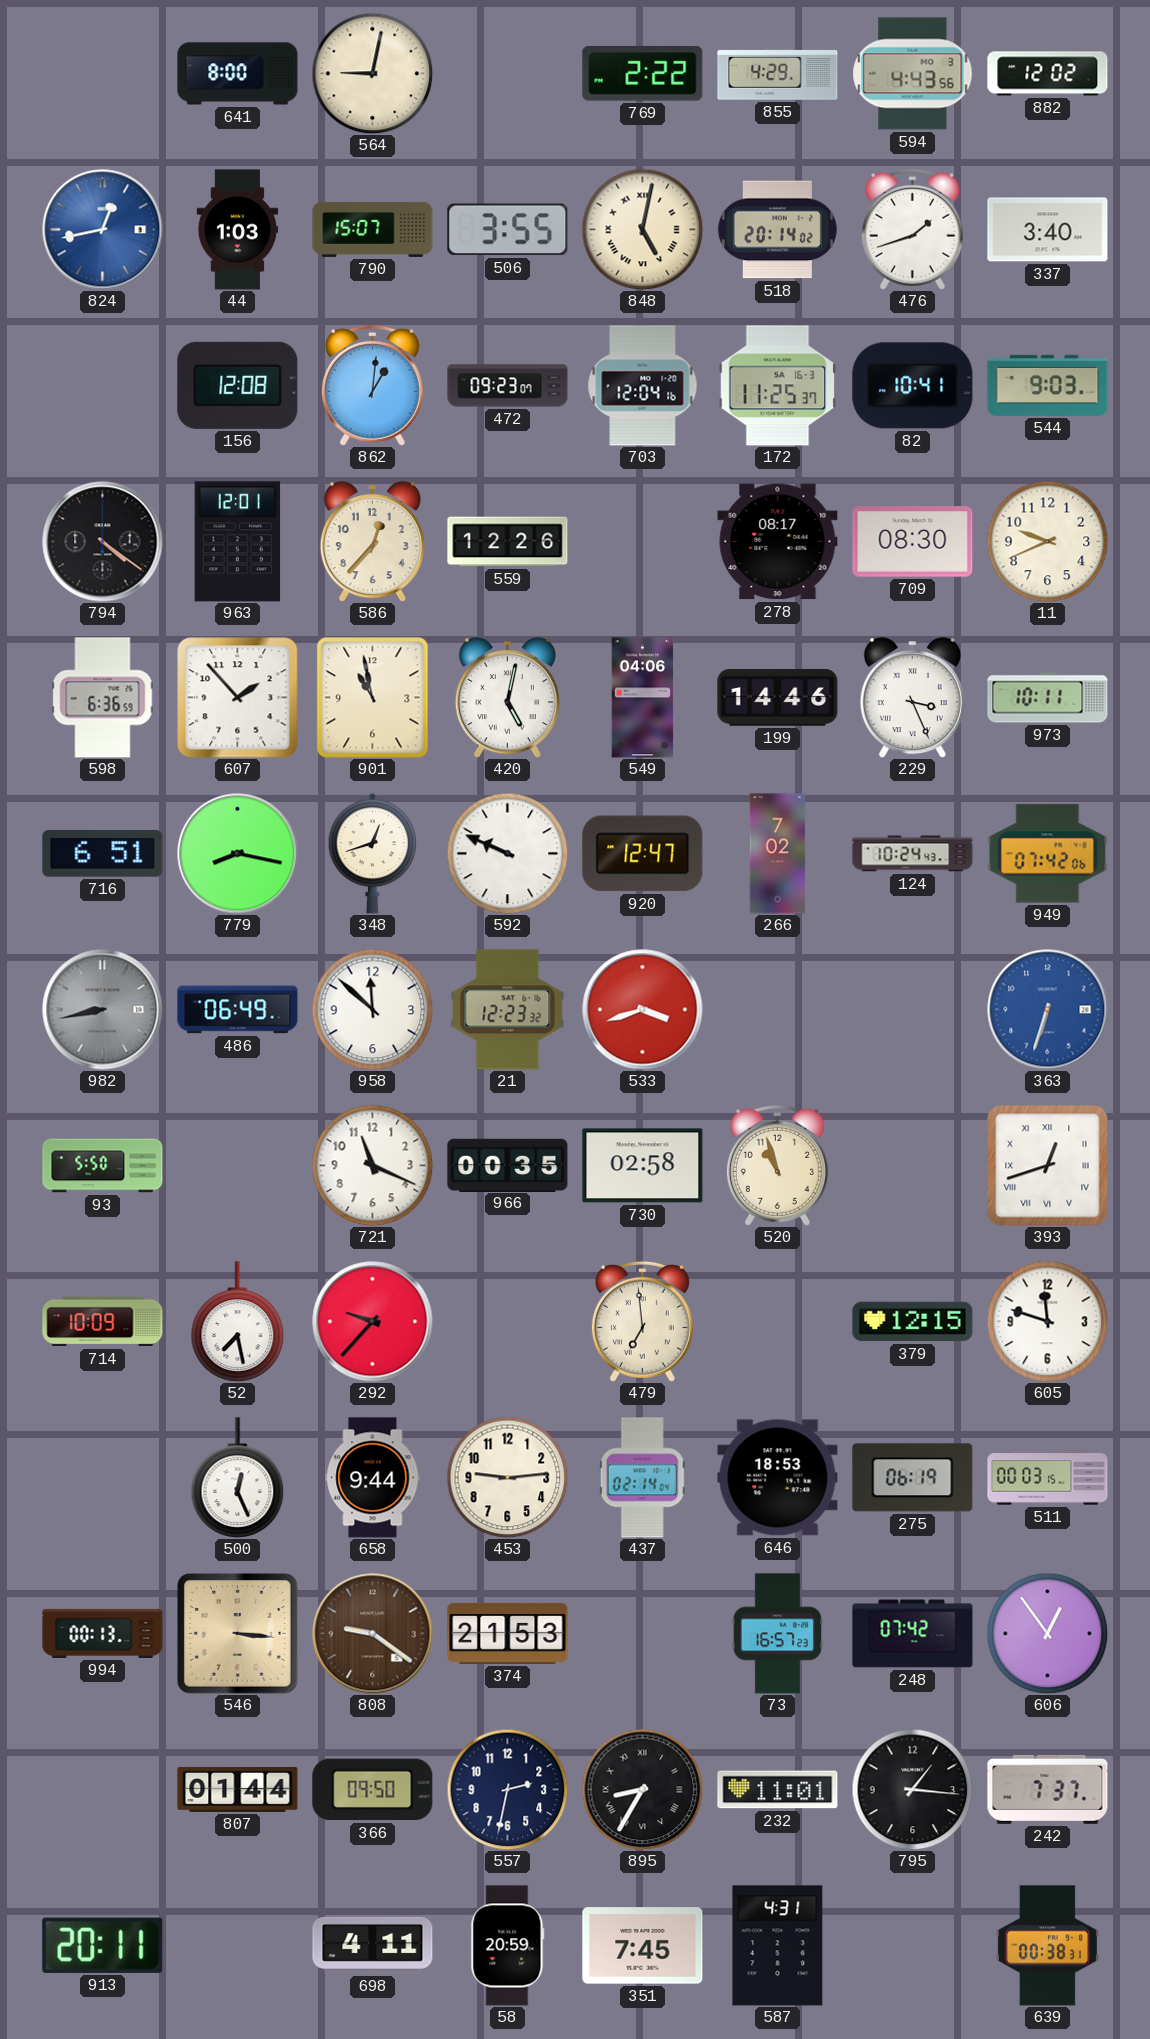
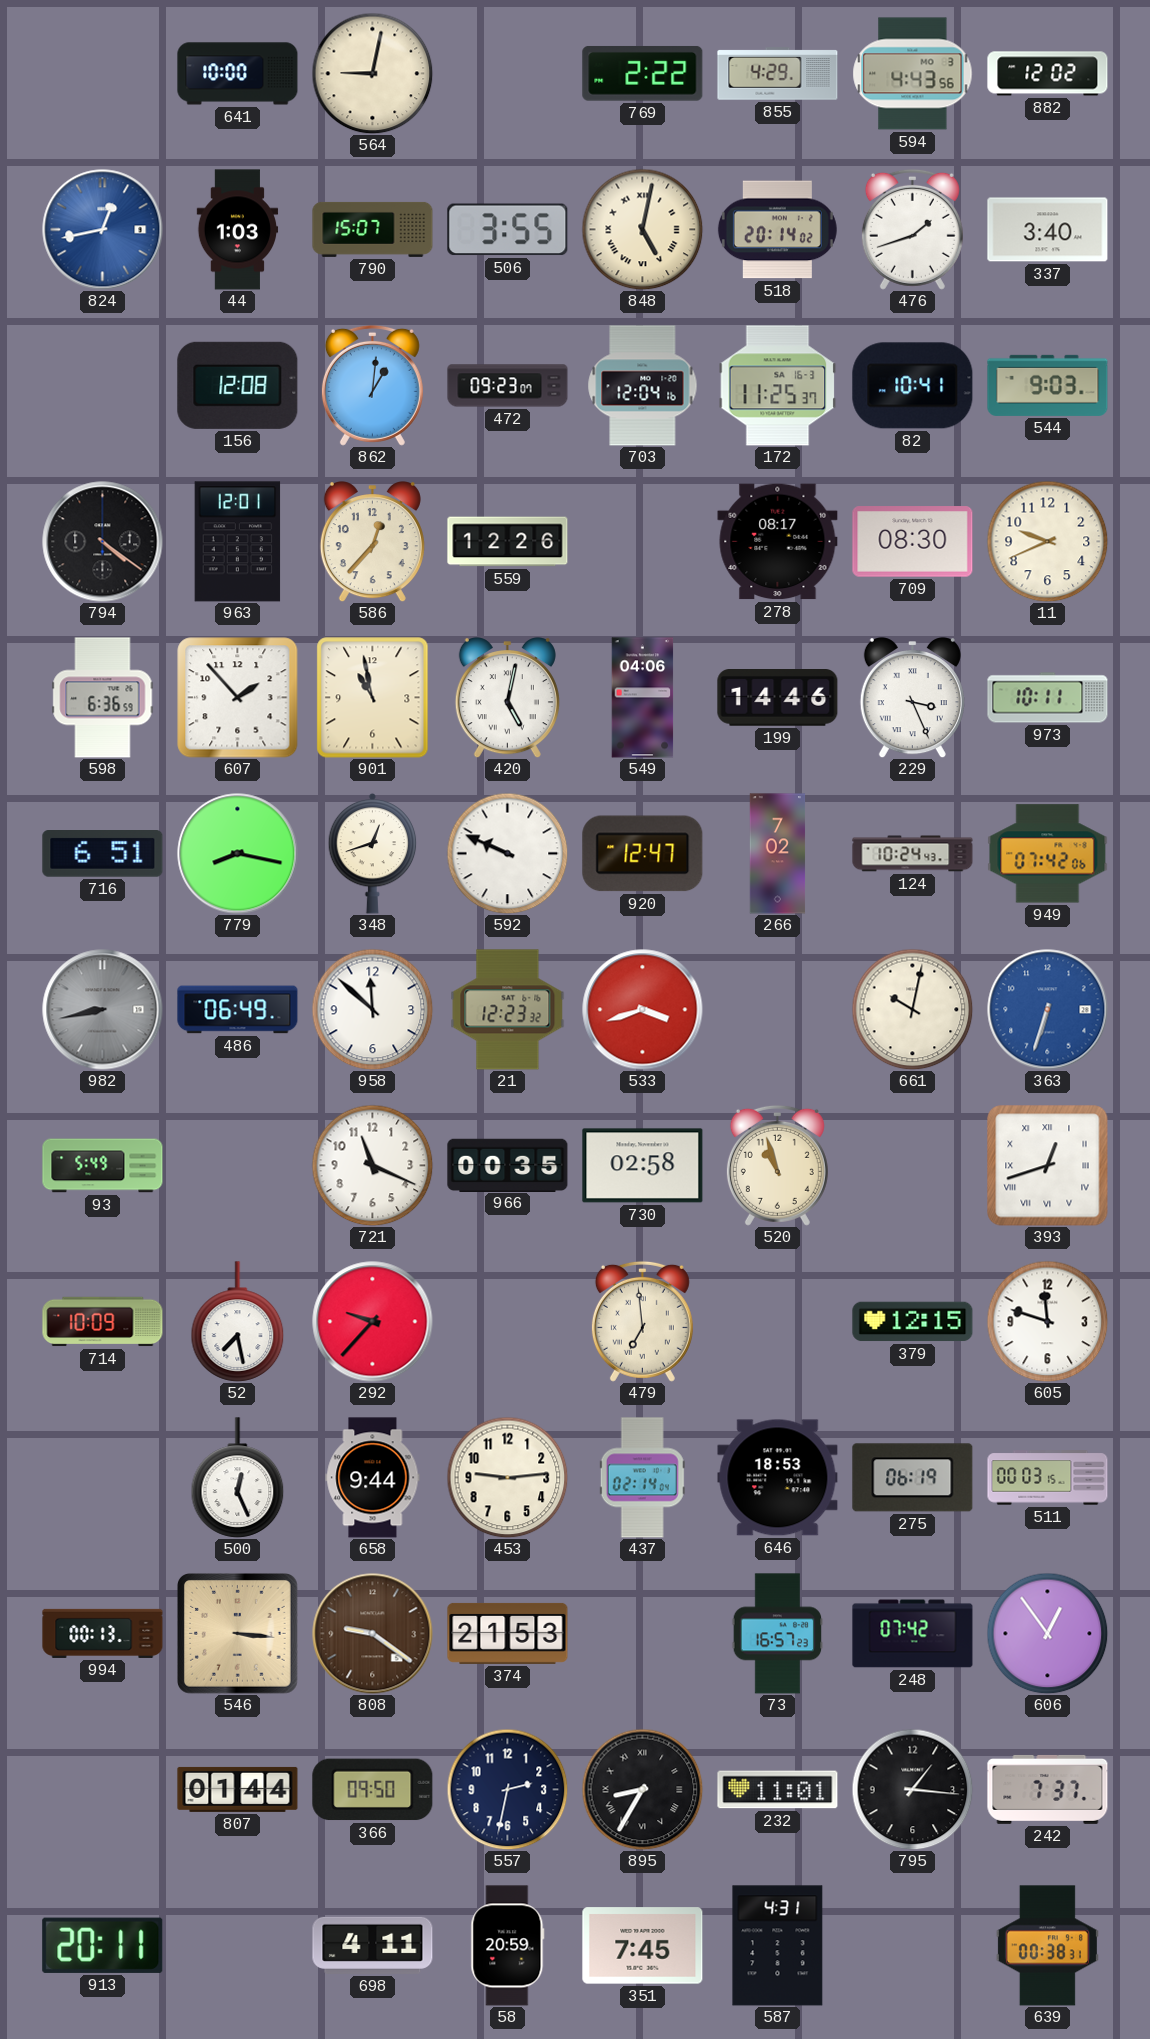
641: 8:00 -> 10:00
661: none -> 10:02
93: 5:50 -> 5:49
